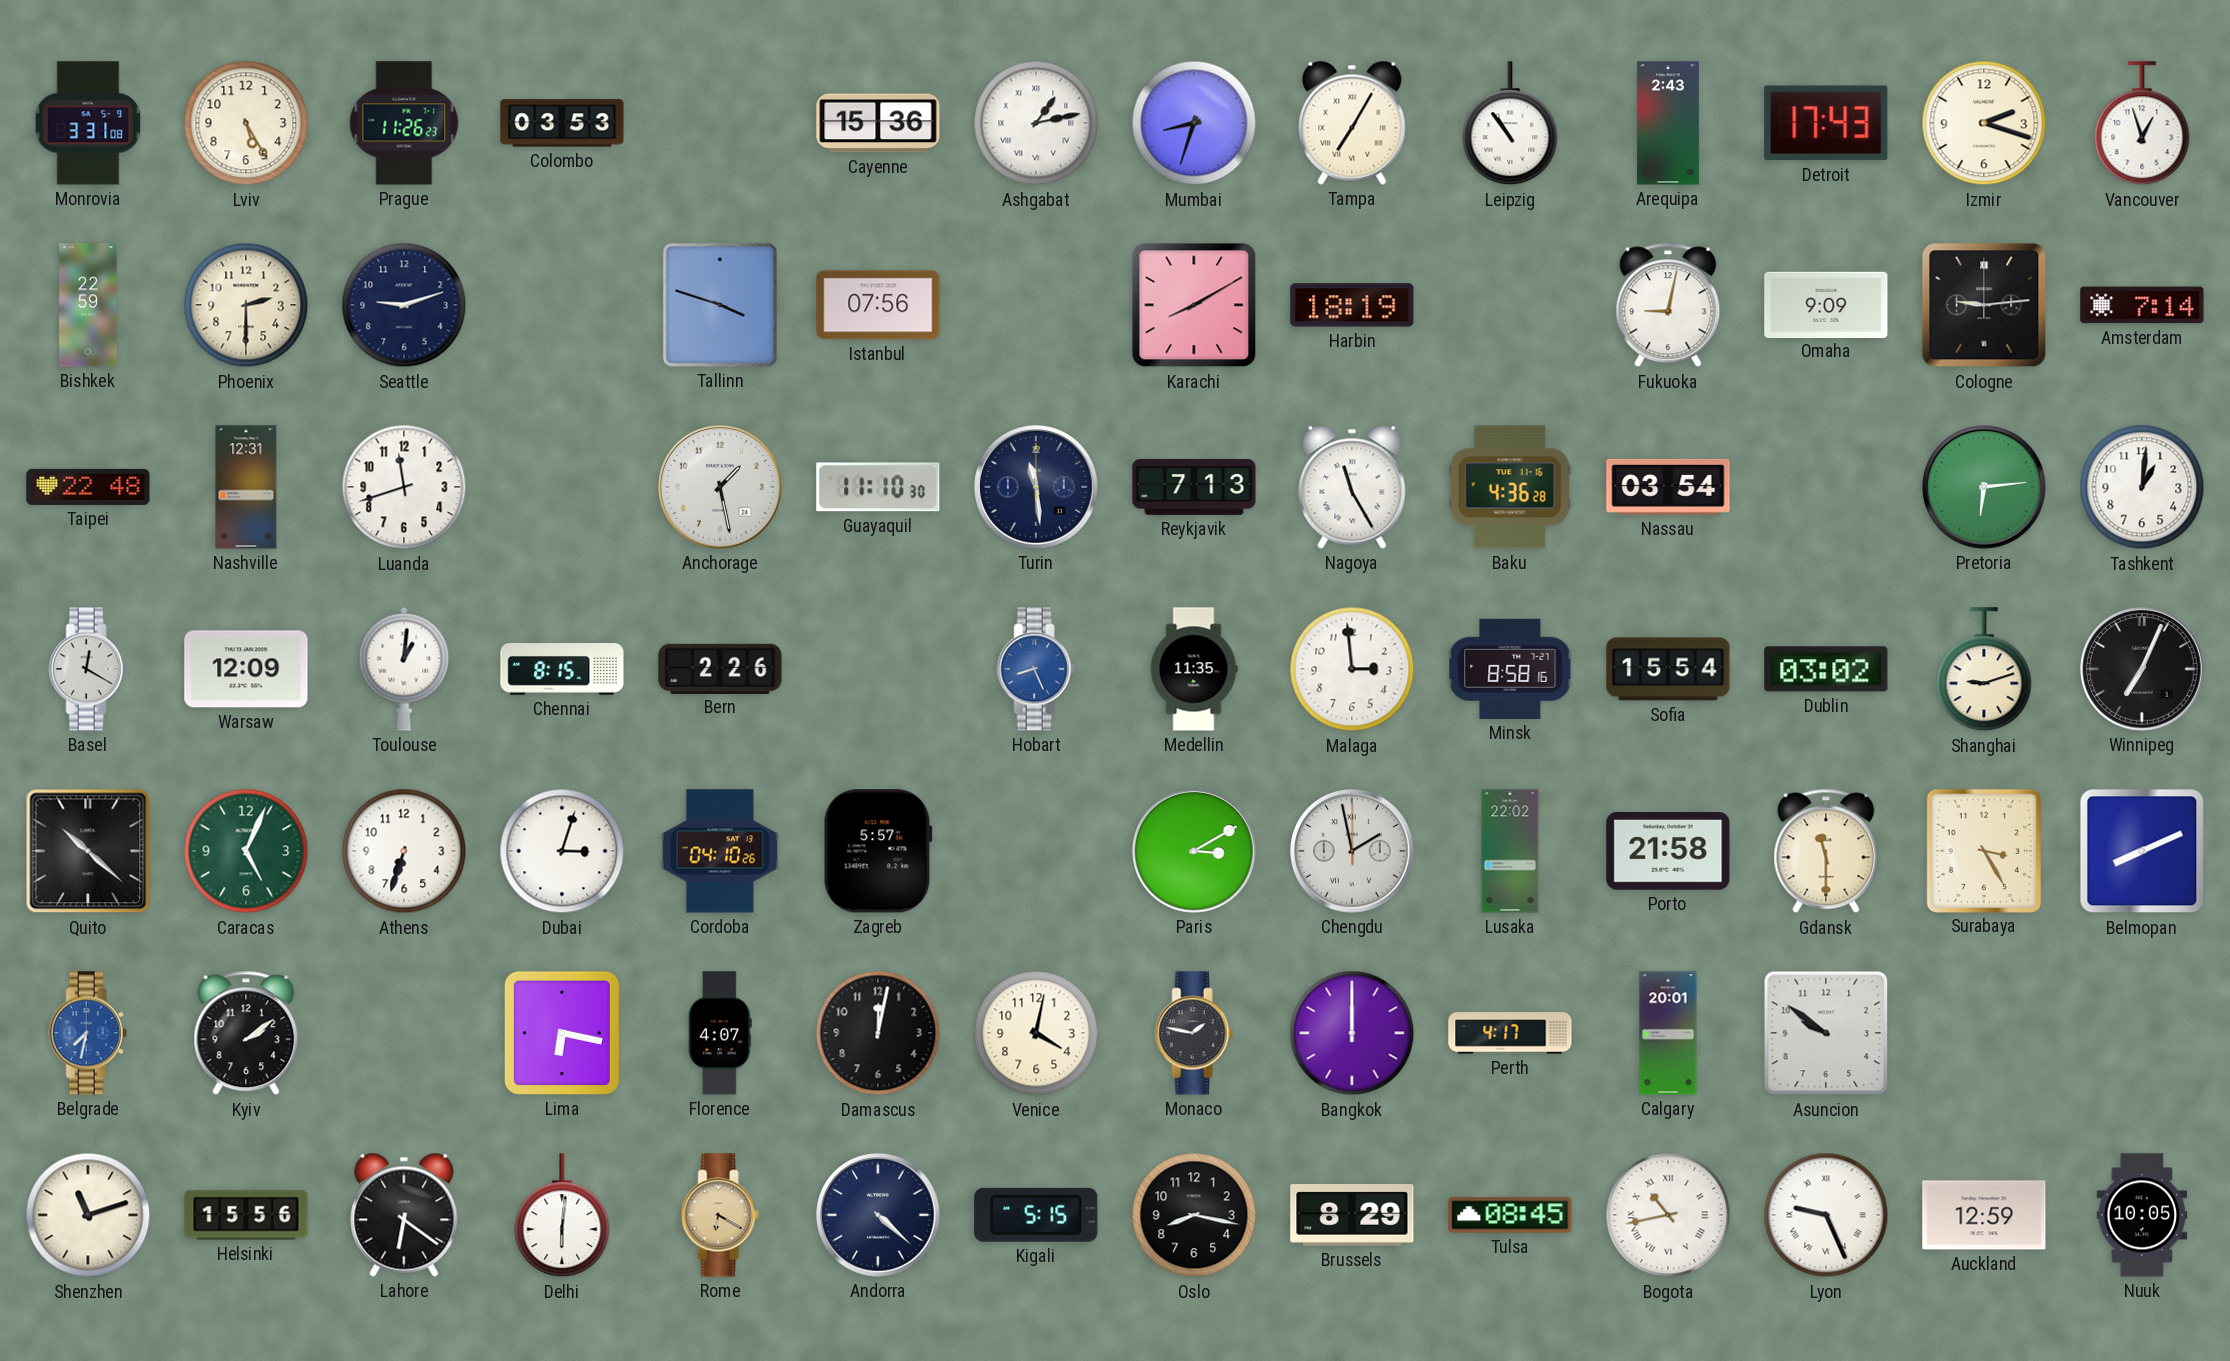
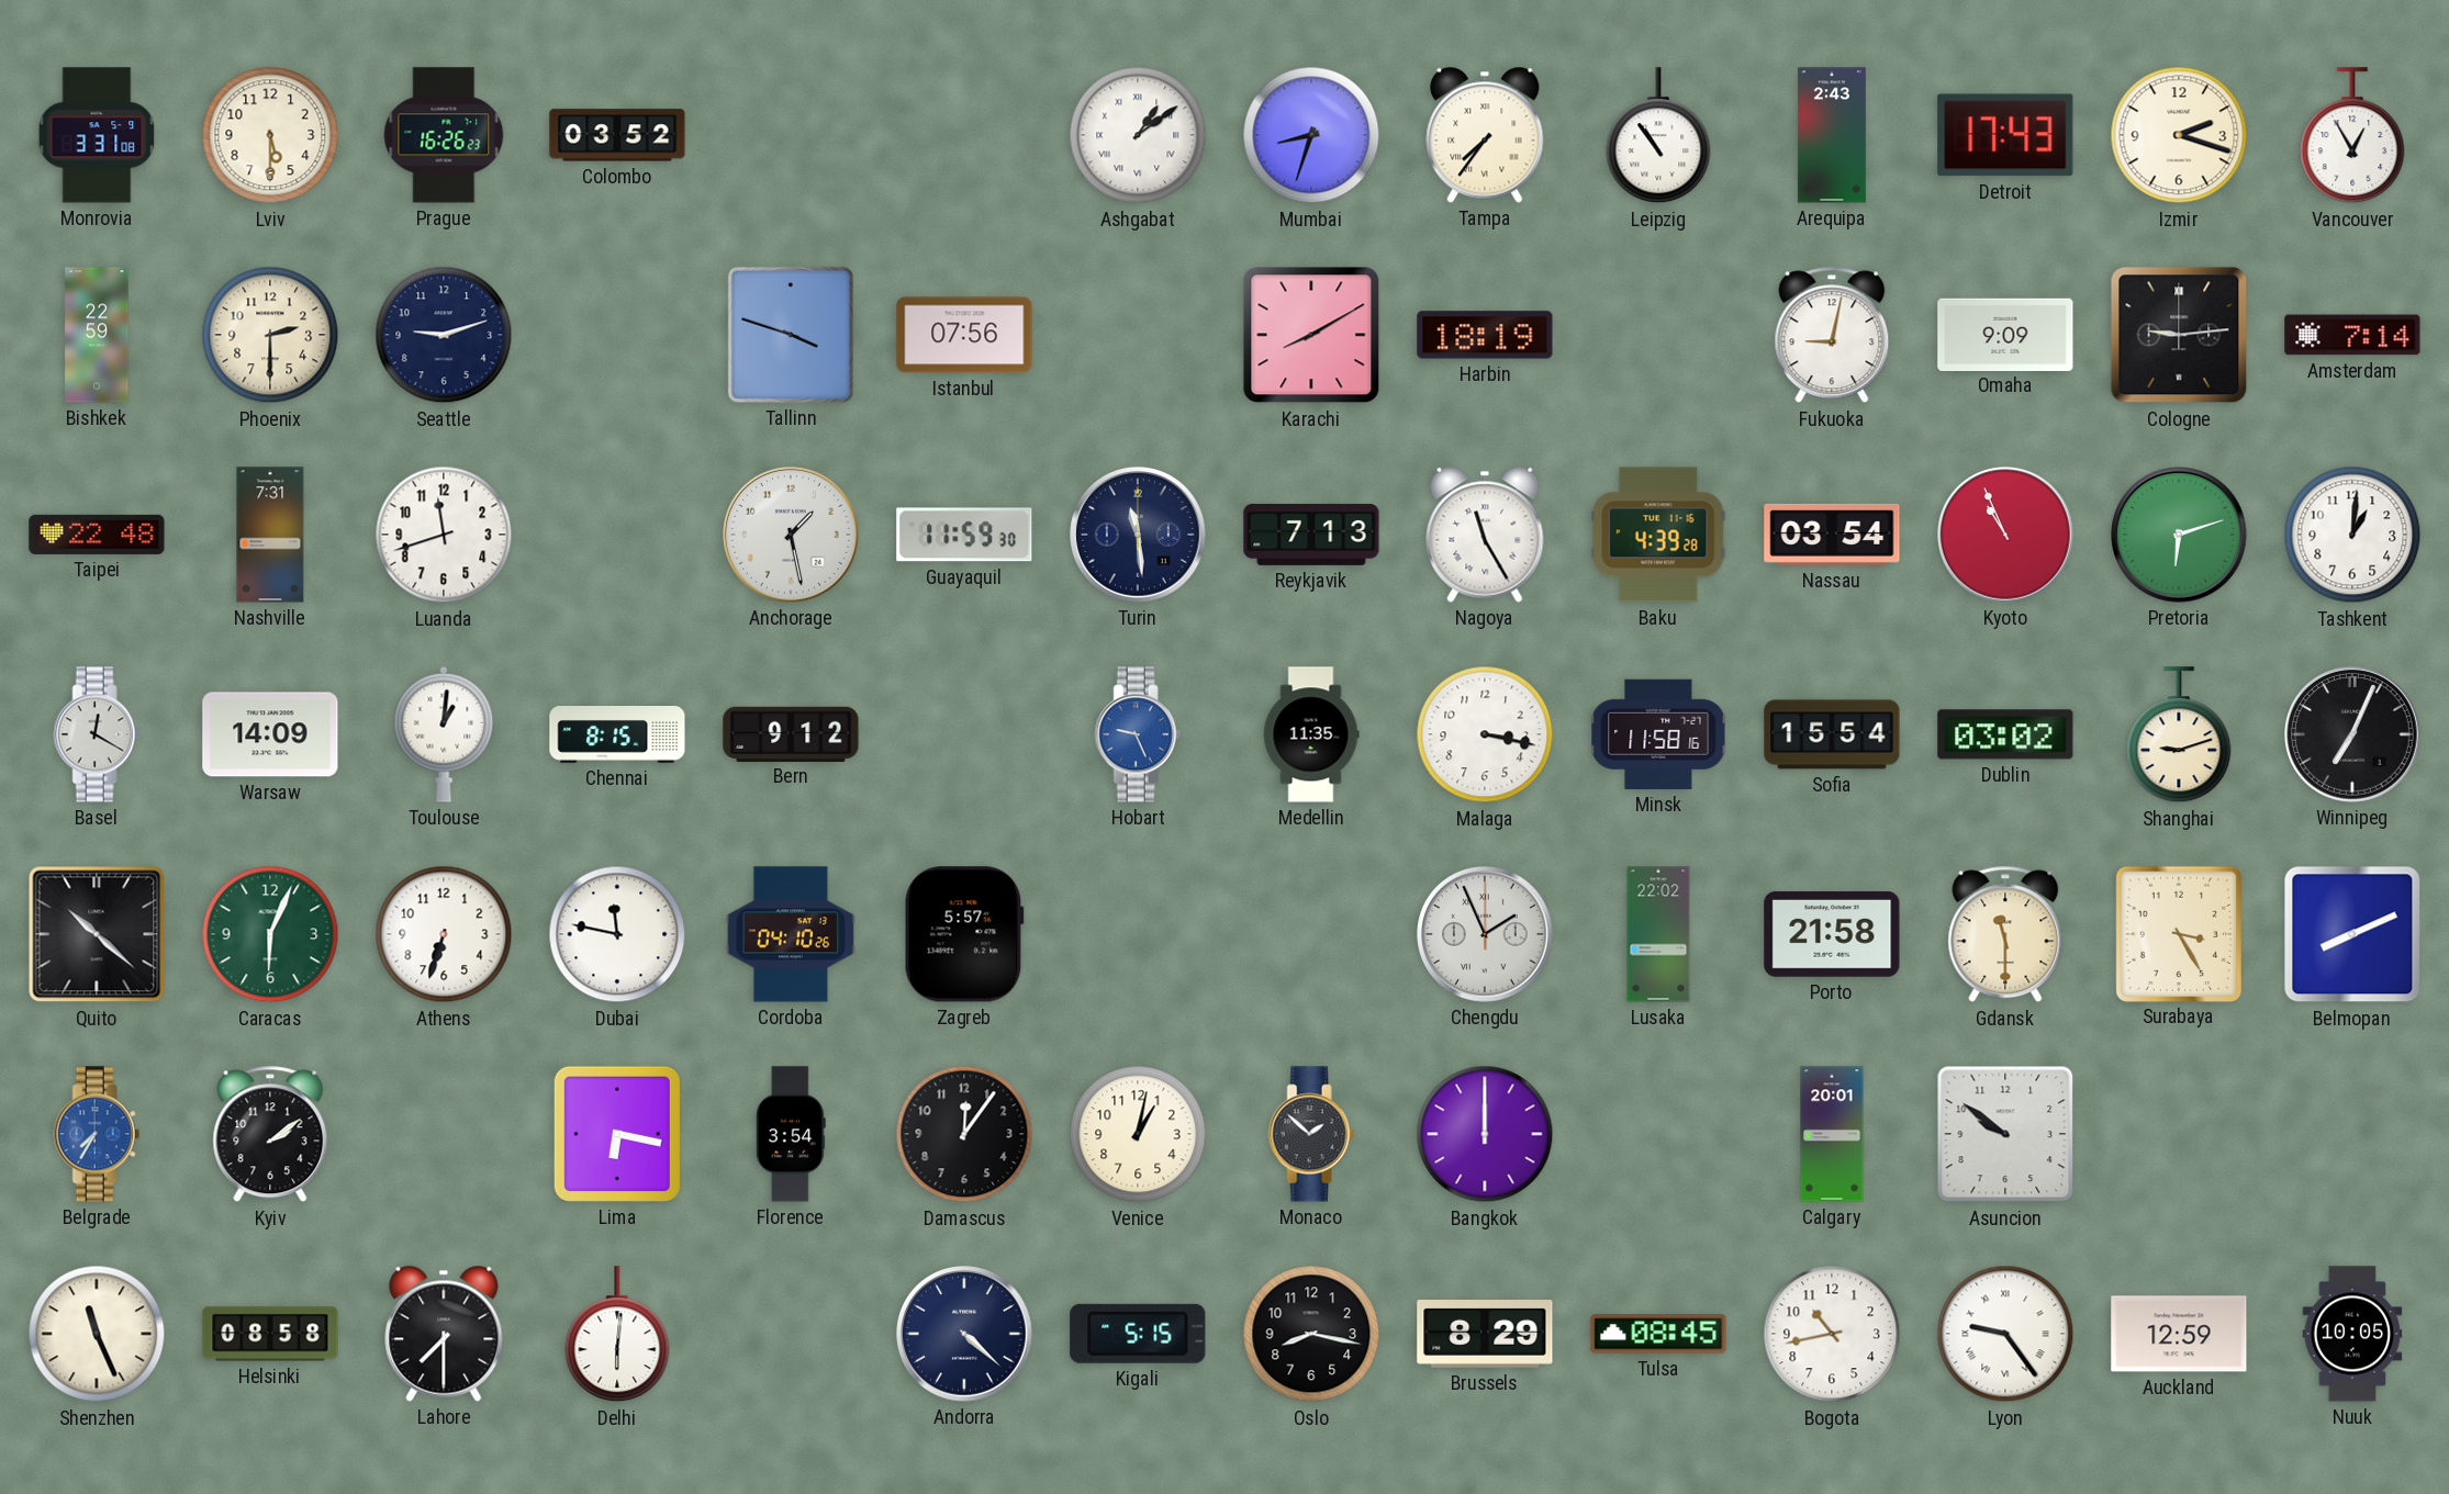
Lviv: 5:25 -> 5:30
Prague: 11:26 -> 16:26
Colombo: 03:53 -> 03:52
Cayenne: 15:36 -> none
Ashgabat: 1:13 -> 1:09
Tampa: 7:05 -> 7:36
Vancouver: 12:57 -> 12:55
Nashville: 12:31 -> 7:31
Guayaquil: 11:10 -> 11:59
Baku: 4:36 -> 4:39
Kyoto: none -> 10:56
Pretoria: 6:14 -> 6:12
Warsaw: 12:09 -> 14:09
Bern: 2:26 -> 9:12
Hobart: 8:26 -> 9:26
Malaga: 2:59 -> 3:17
Minsk: 8:58 -> 11:58
Caracas: 5:04 -> 6:04
Dubai: 3:03 -> 11:47
Paris: 3:10 -> none
Chengdu: 1:58 -> 1:56
Belgrade: 7:32 -> 7:35
Florence: 4:07 -> 3:54
Damascus: 12:02 -> 12:06
Venice: 4:02 -> 1:02
Monaco: 1:47 -> 1:52
Perth: 4:17 -> none
Shenzhen: 11:12 -> 11:26
Helsinki: 15:56 -> 08:58
Lahore: 6:21 -> 7:30
Rome: 6:20 -> none
Bogota numerals: Roman -> Arabic
Lyon: 9:26 -> 9:24
